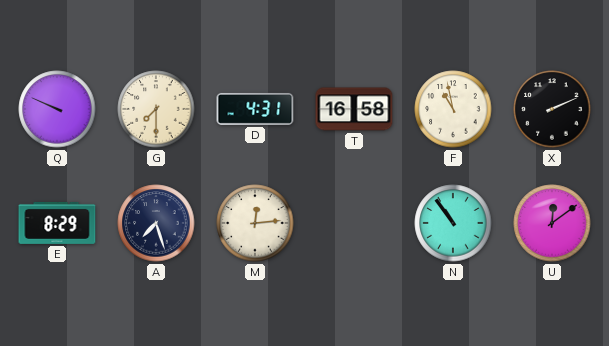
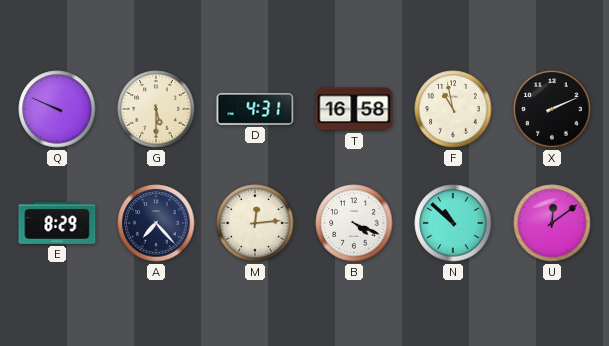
G: 7:30 -> 5:30
A: 7:27 -> 7:23
B: none -> 4:19
N: 10:54 -> 10:52
